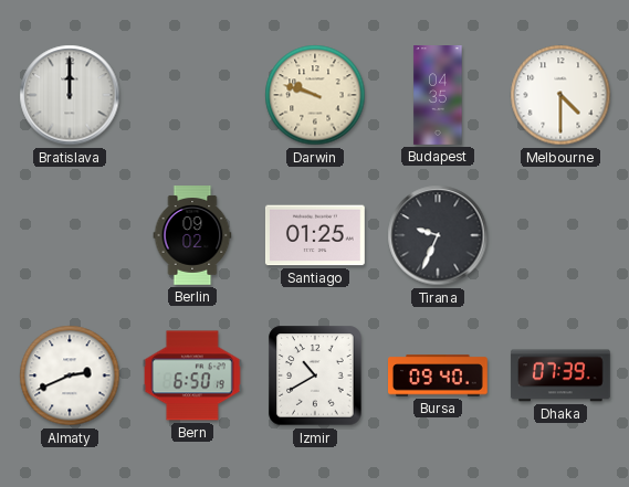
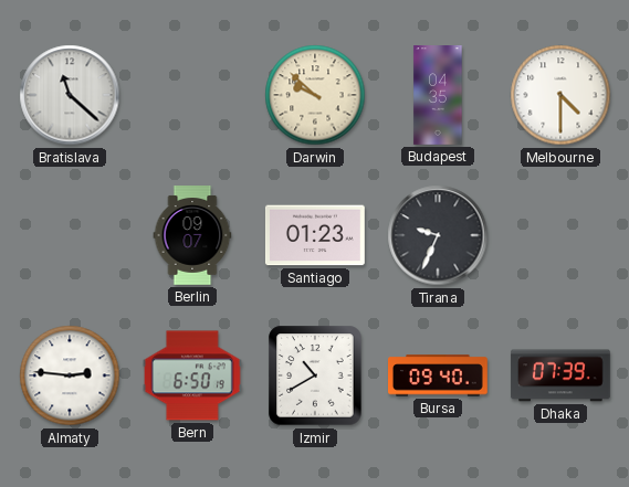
Bratislava: 12:00 -> 11:22
Darwin: 9:48 -> 9:52
Berlin: 09:02 -> 09:07
Santiago: 01:25 -> 01:23
Almaty: 2:41 -> 2:46
